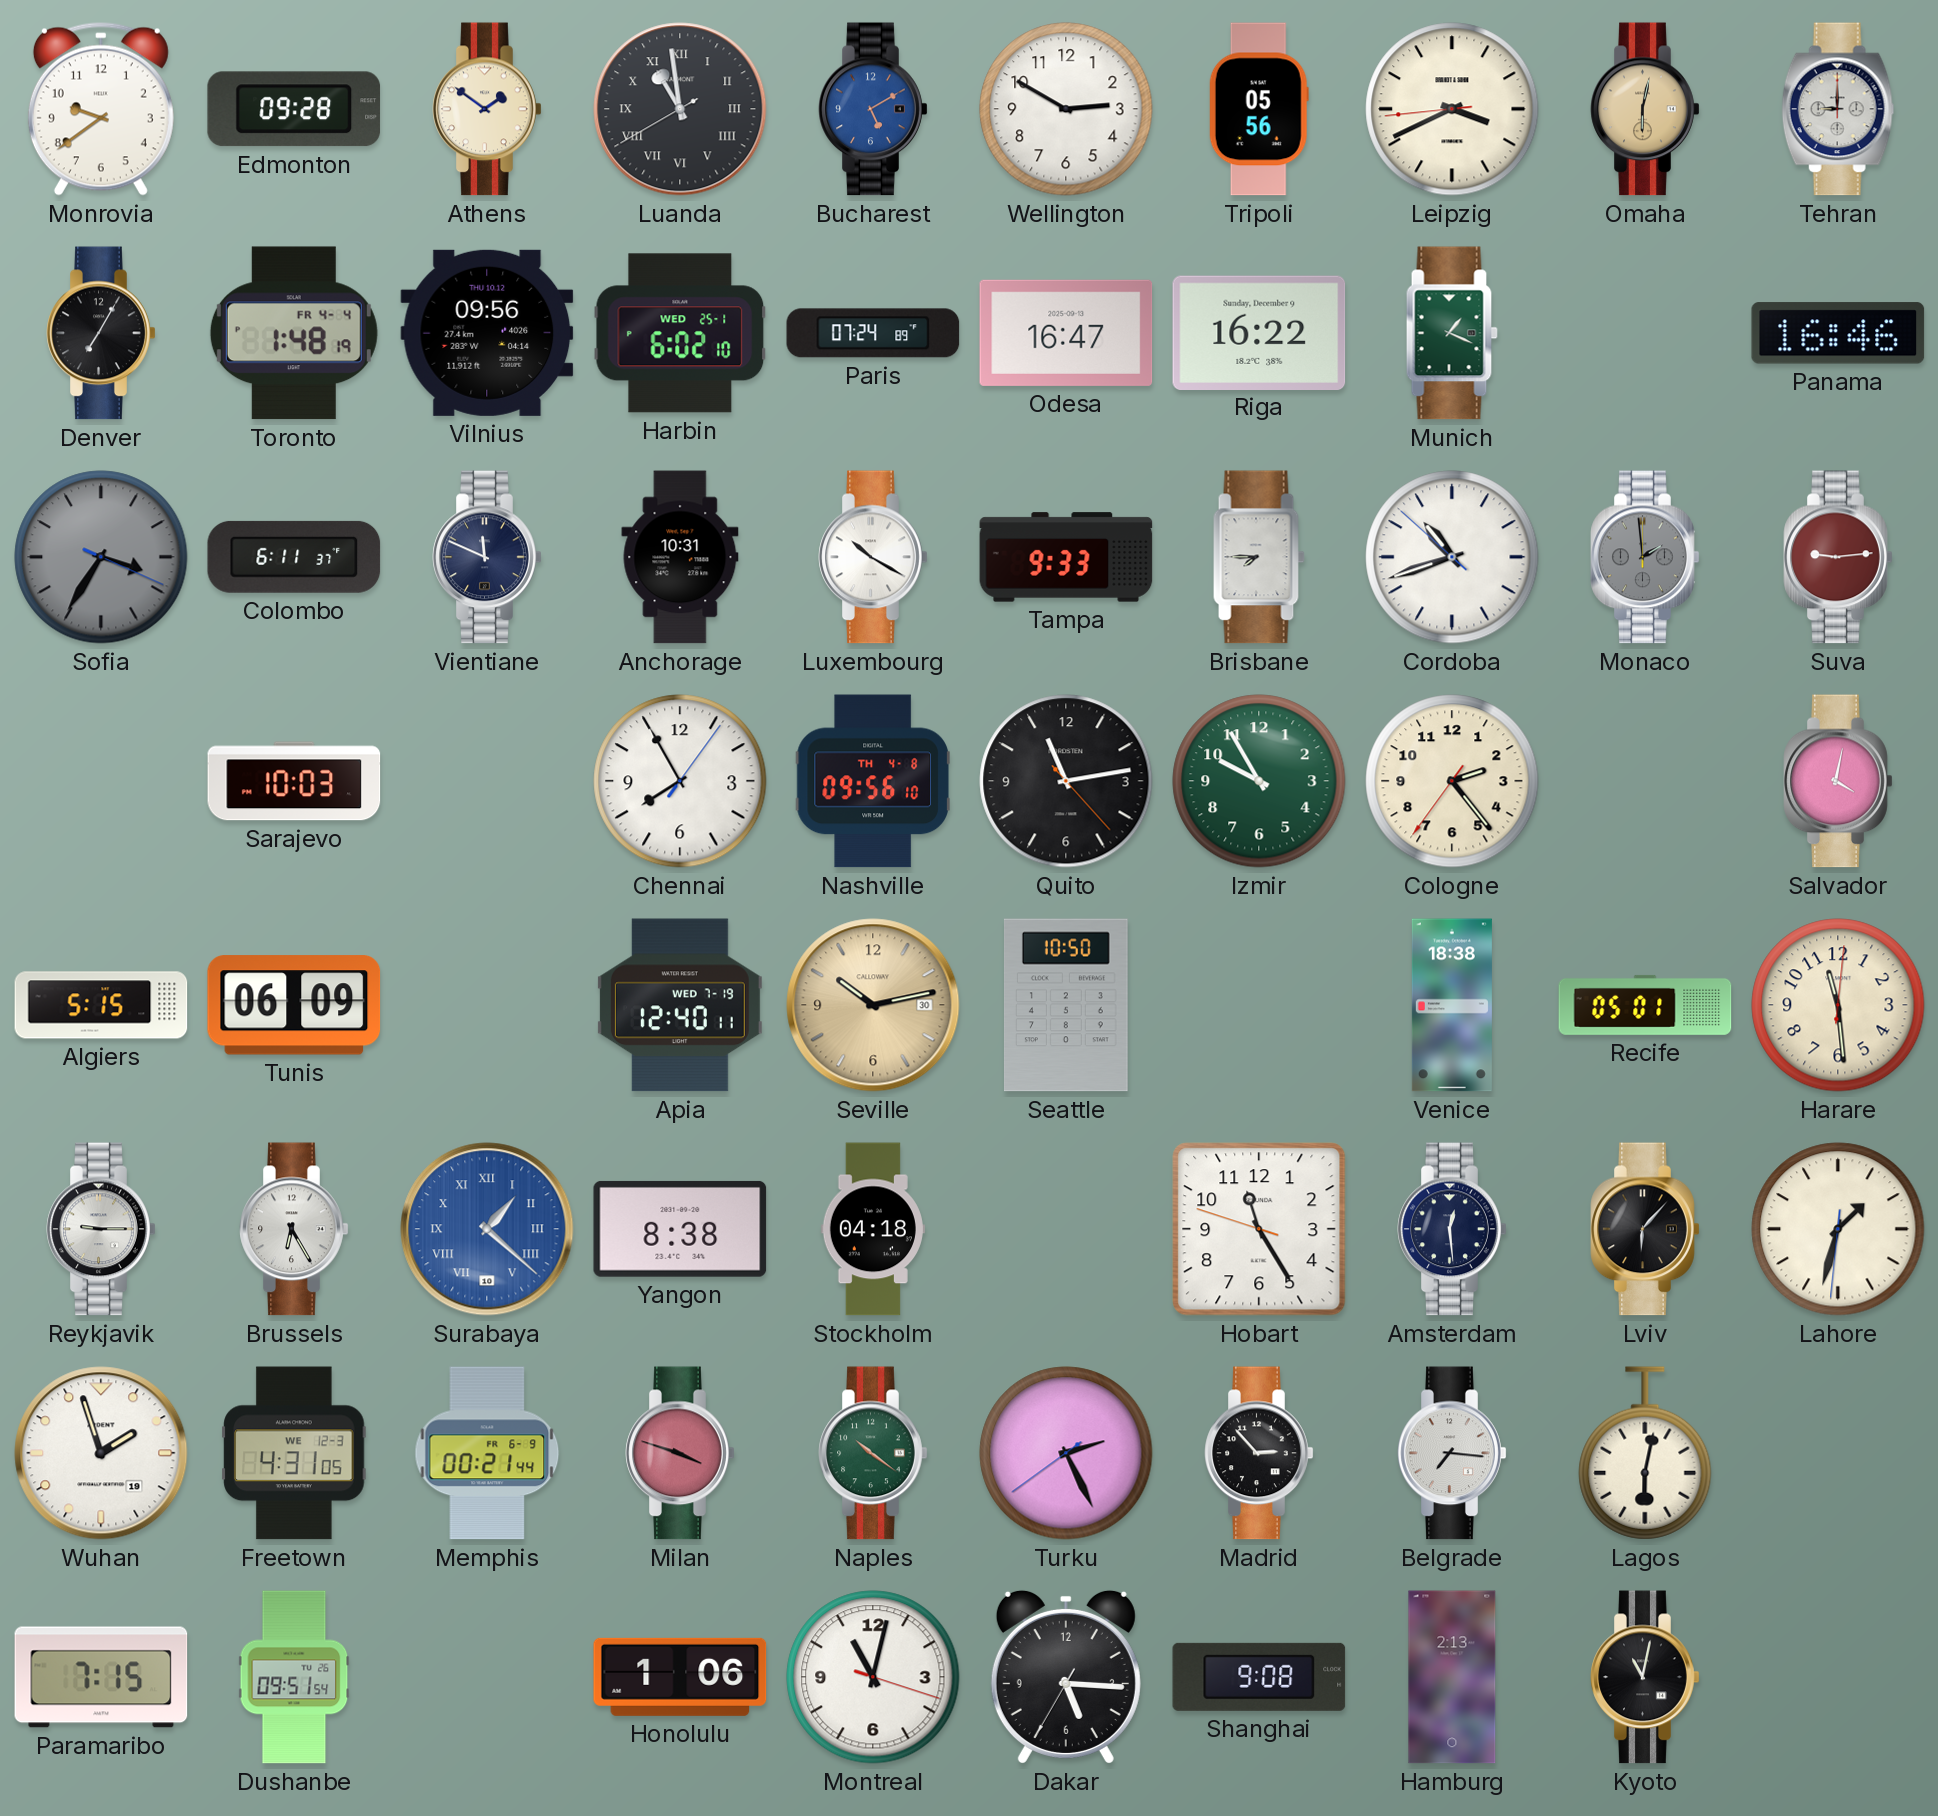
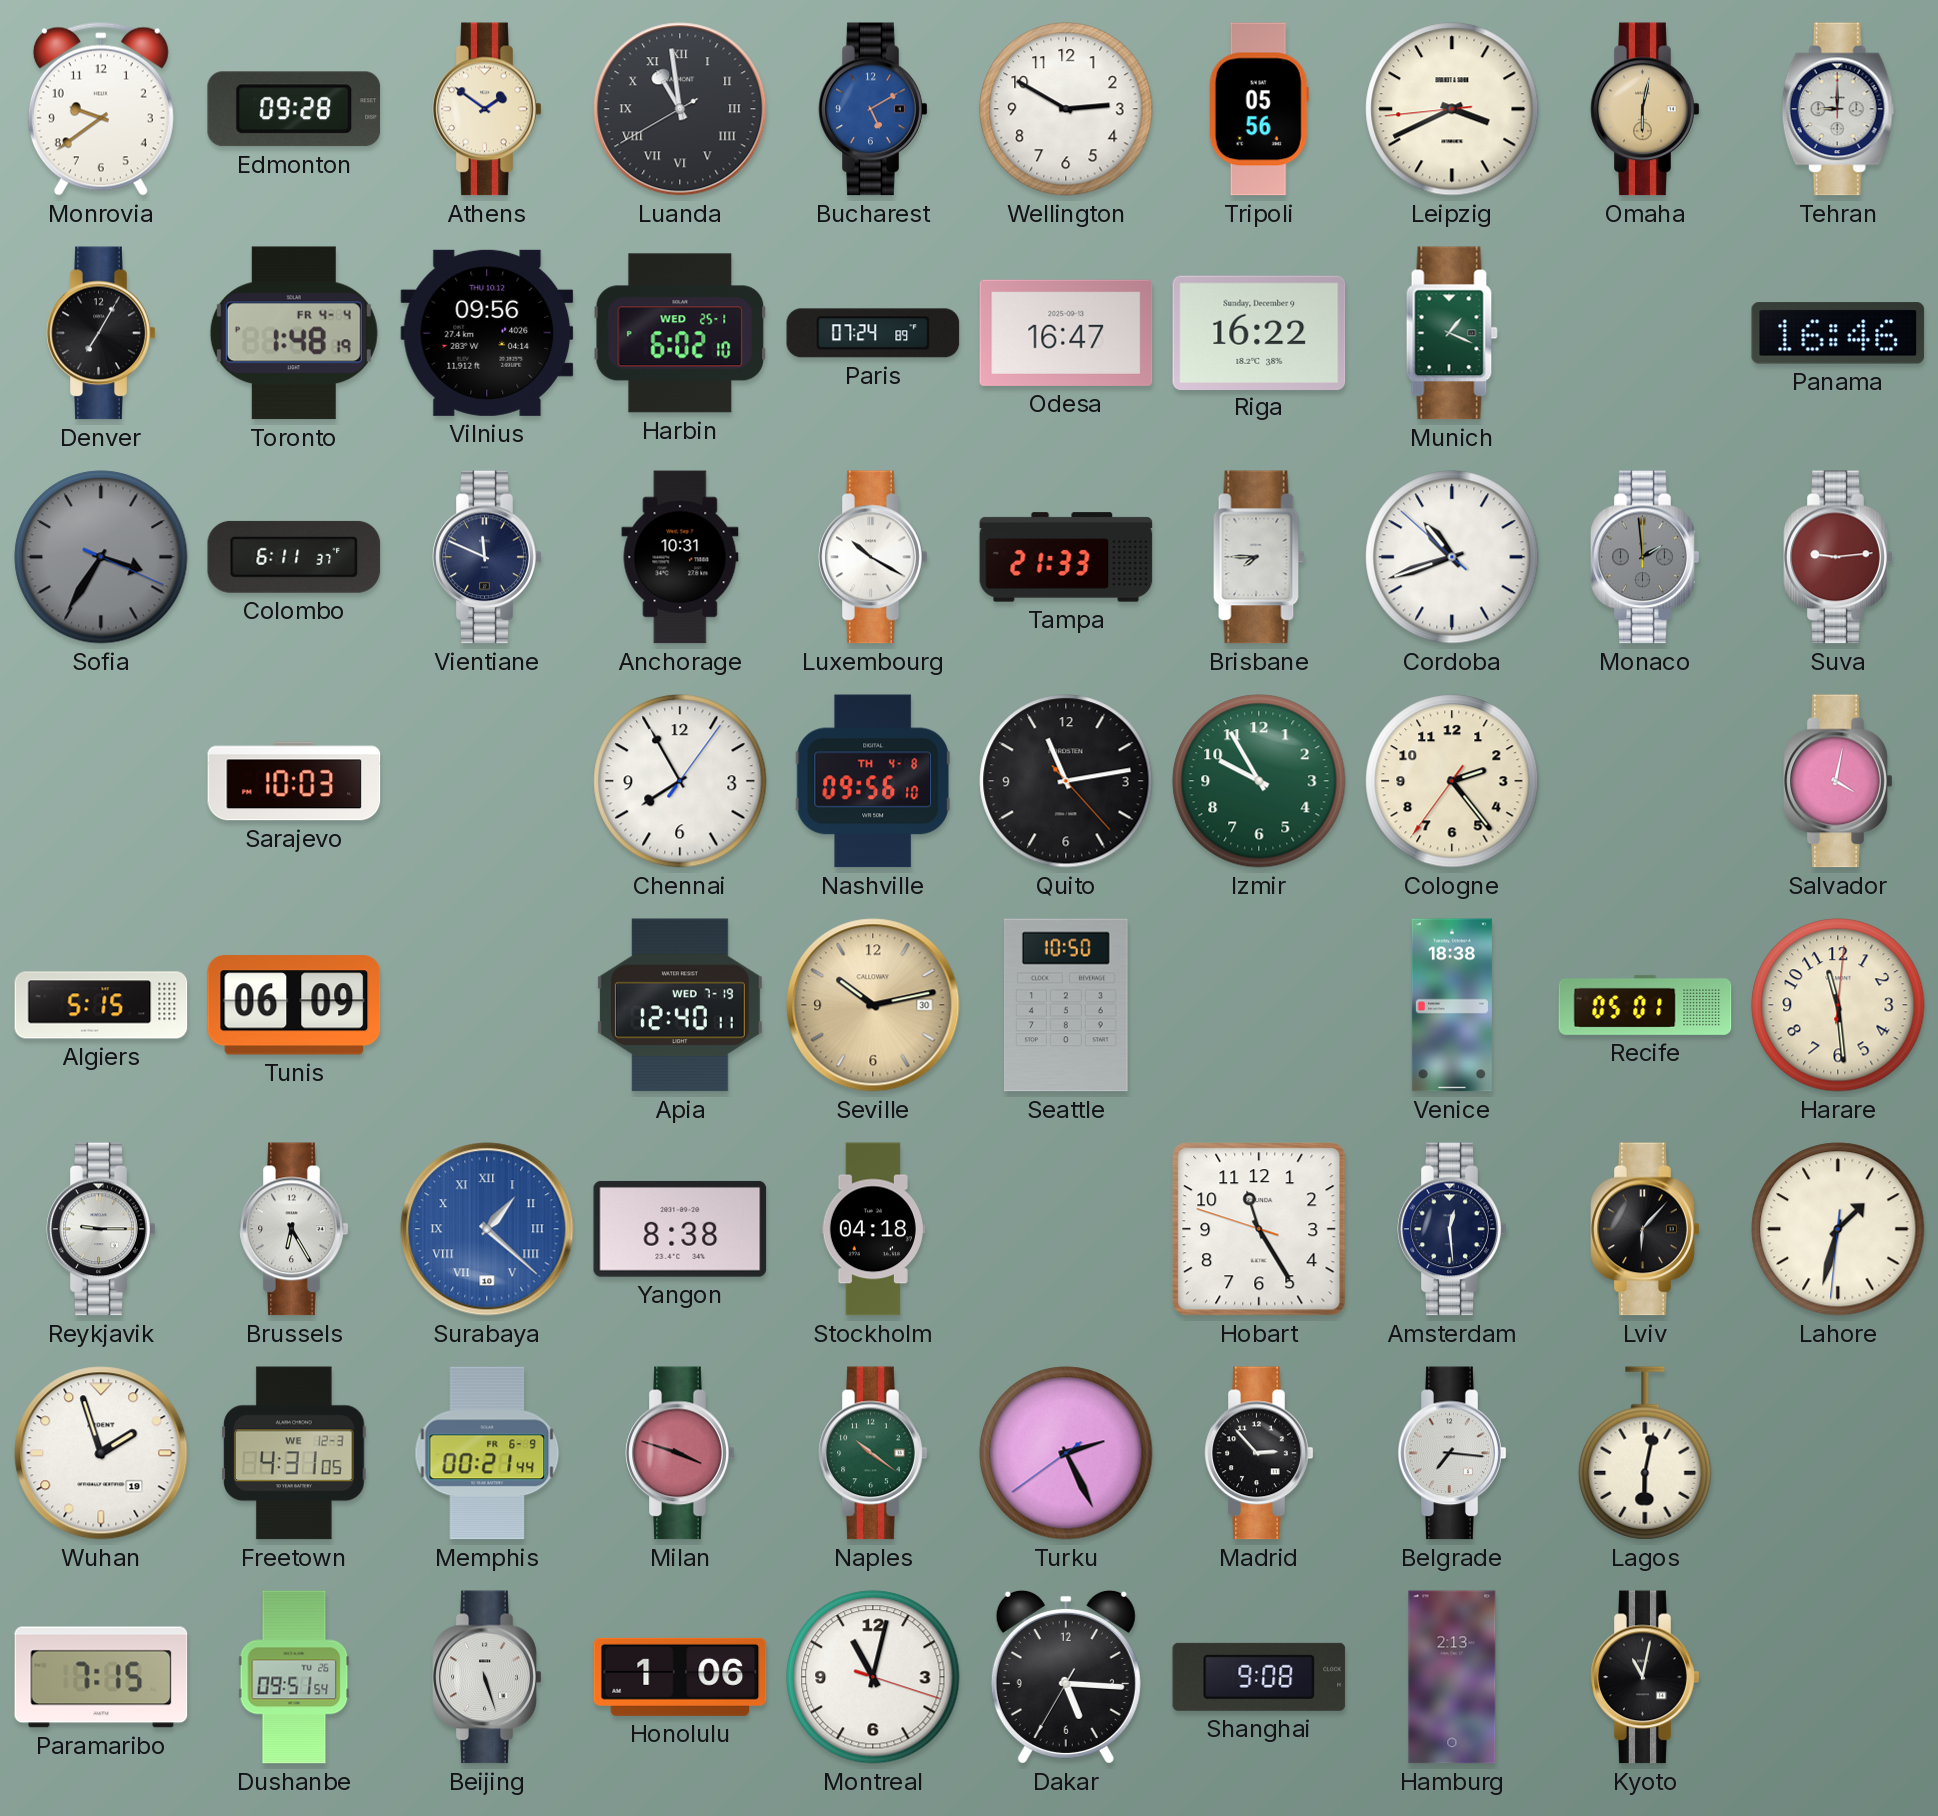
Tampa: 9:33 -> 21:33
Beijing: none -> 5:27
